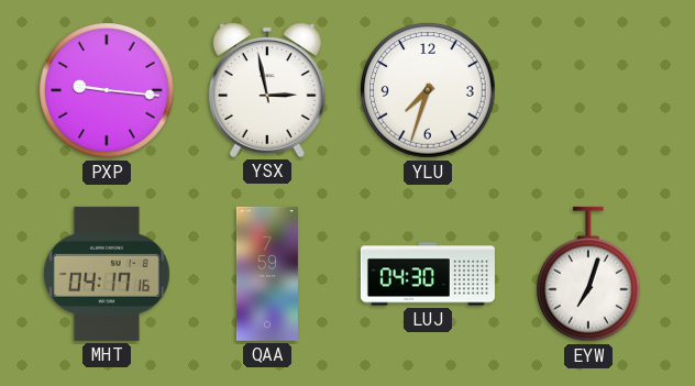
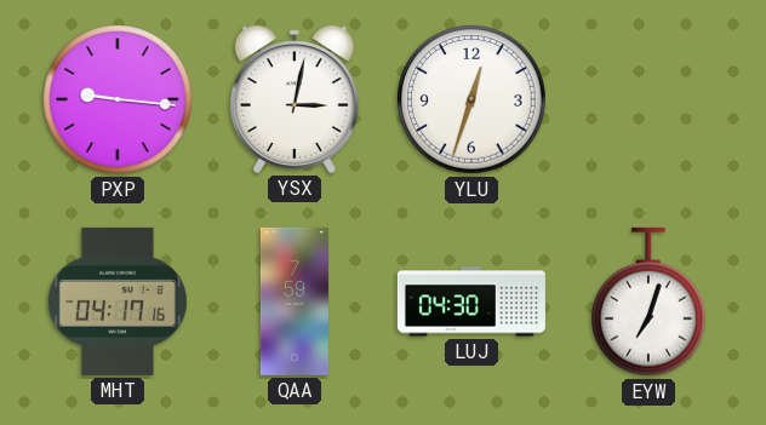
YSX: 2:58 -> 3:02
YLU: 7:33 -> 12:33
